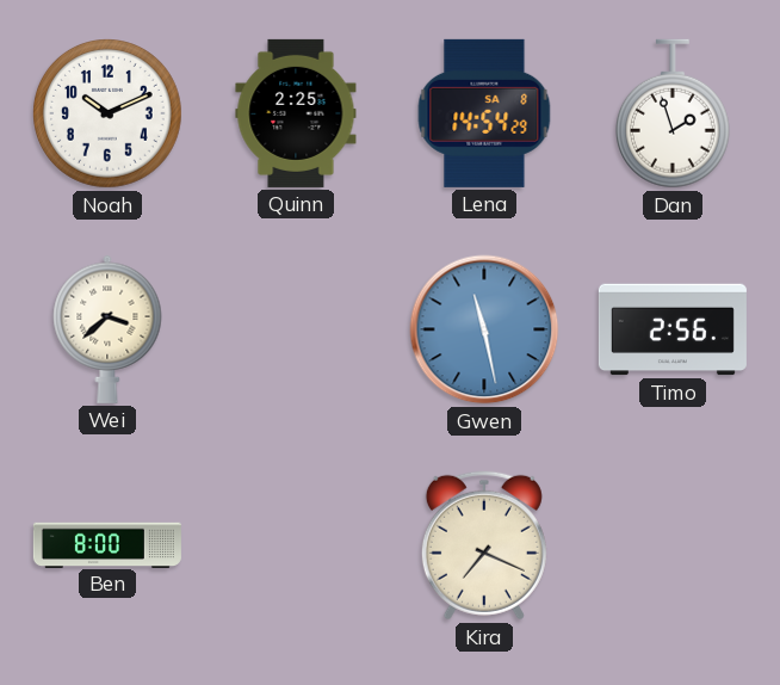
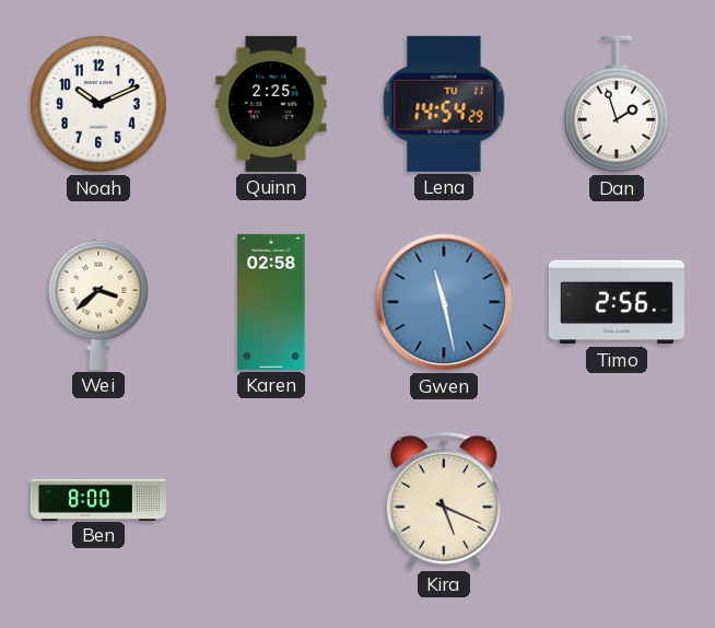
Lena date: SA 8 -> TU 11
Karen: none -> 02:58
Kira: 7:19 -> 5:19
